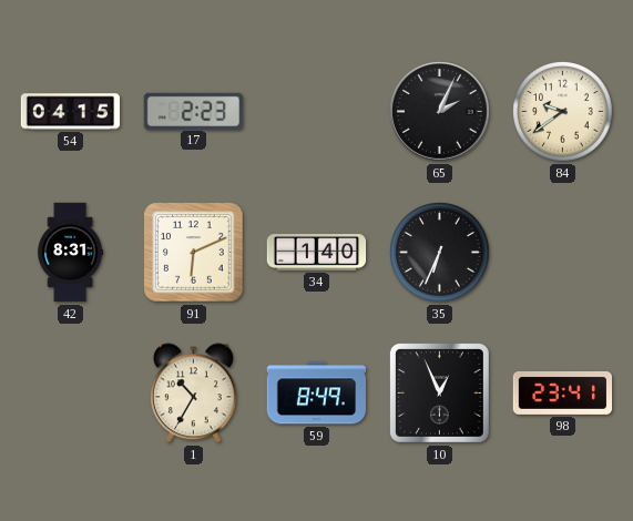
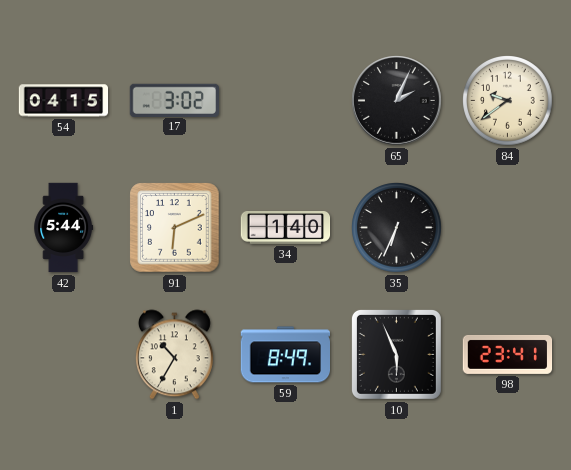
17: 2:23 -> 3:02
42: 8:31 -> 5:44
10: 12:56 -> 5:56
